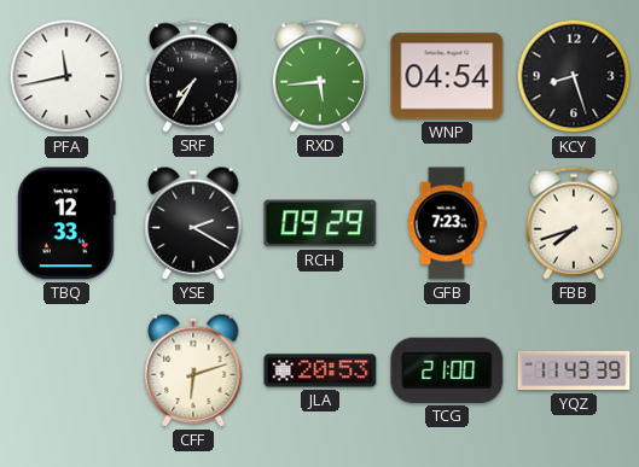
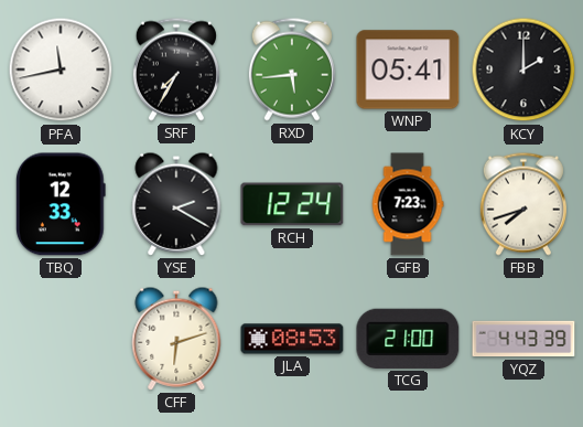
WNP: 04:54 -> 05:41
KCY: 8:27 -> 2:00
RCH: 09:29 -> 12:24
JLA: 20:53 -> 08:53
YQZ: 11:43 -> 4:43
